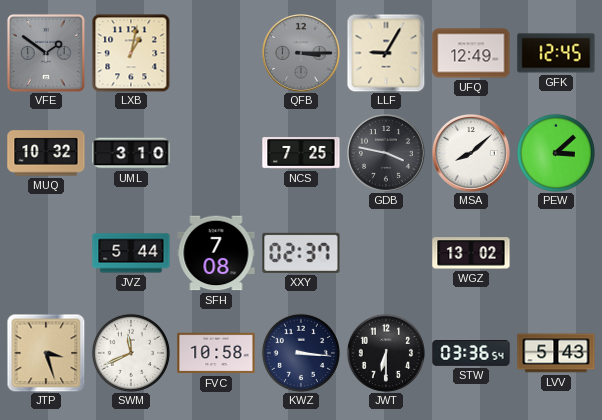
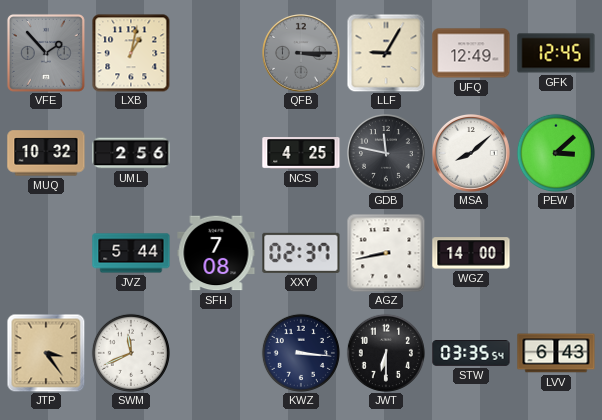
VFE: 1:51 -> 1:53
UML: 3:10 -> 2:56
NCS: 7:25 -> 4:25
GDB: 3:47 -> 11:47
AGZ: none -> 8:43
WGZ: 13:02 -> 14:00
JTP: 3:27 -> 3:24
FVC: 10:58 -> none
STW: 03:36 -> 03:35
LVV: 5:43 -> 6:43
